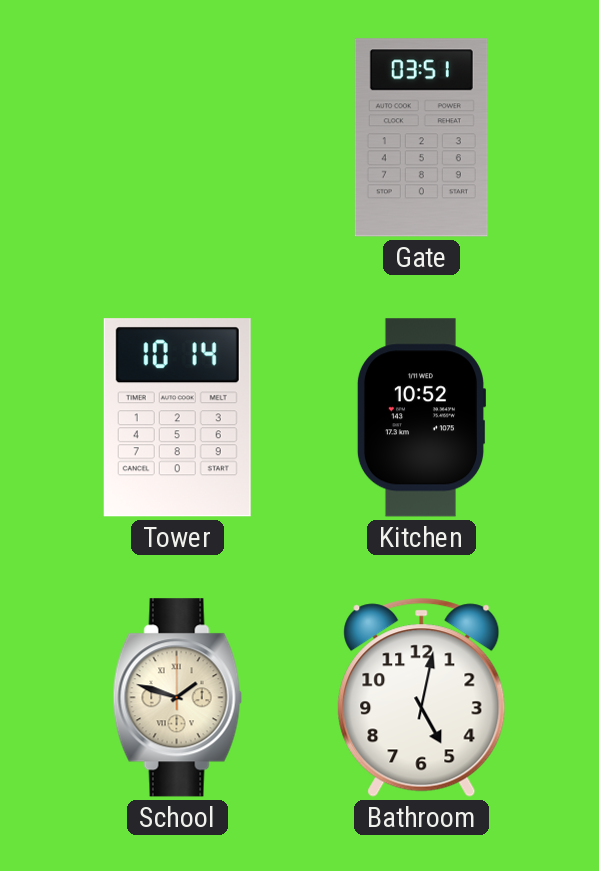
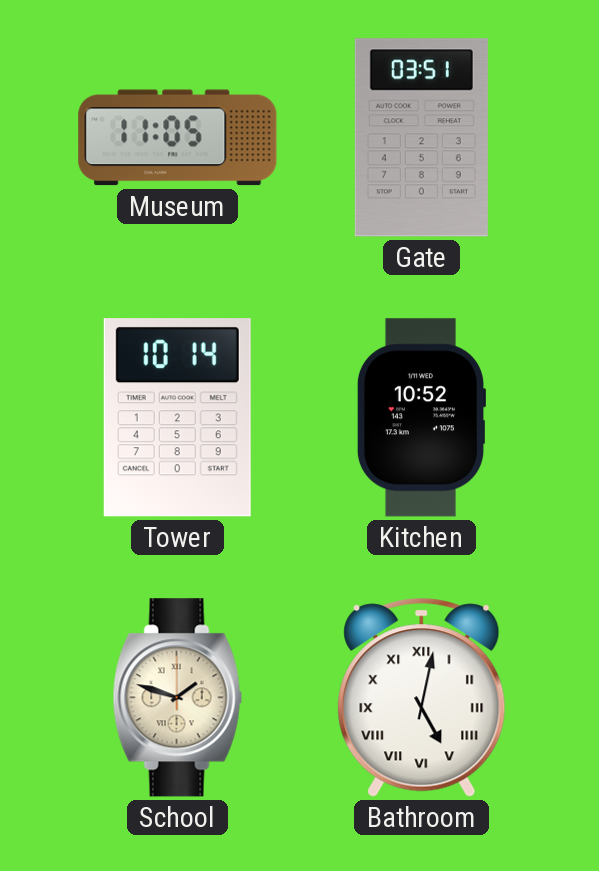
Museum: none -> 11:05
Bathroom numerals: Arabic -> Roman
